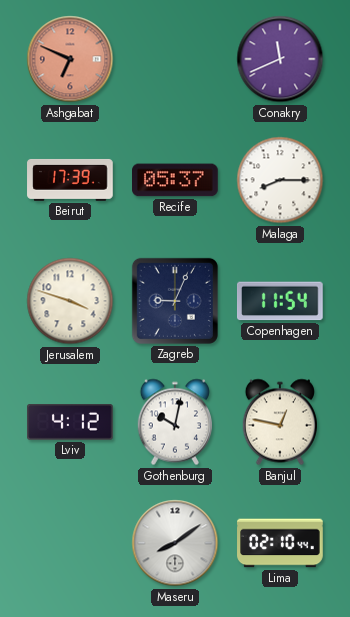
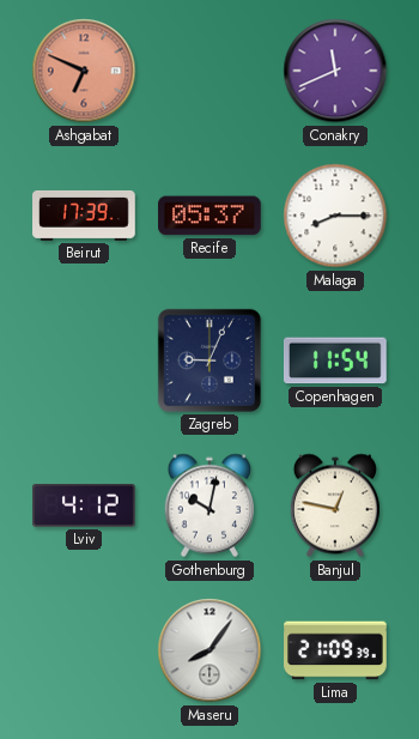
Jerusalem: 3:48 -> none
Maseru: 8:09 -> 8:06
Lima: 02:10 -> 21:09
